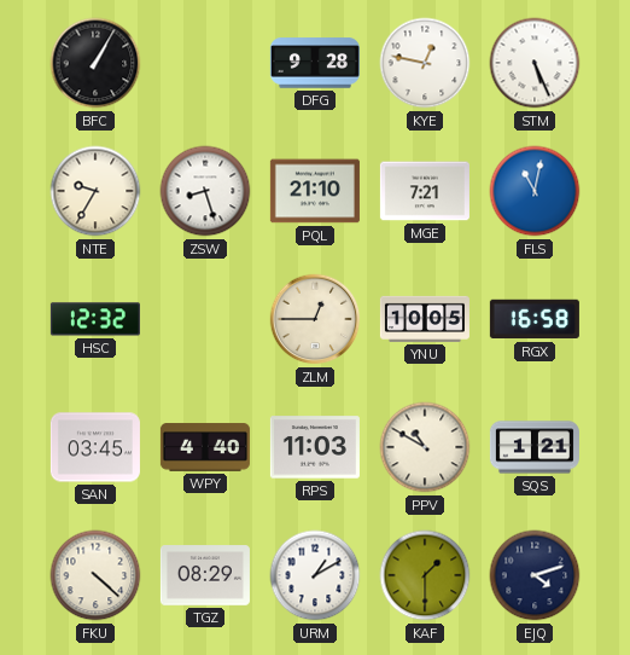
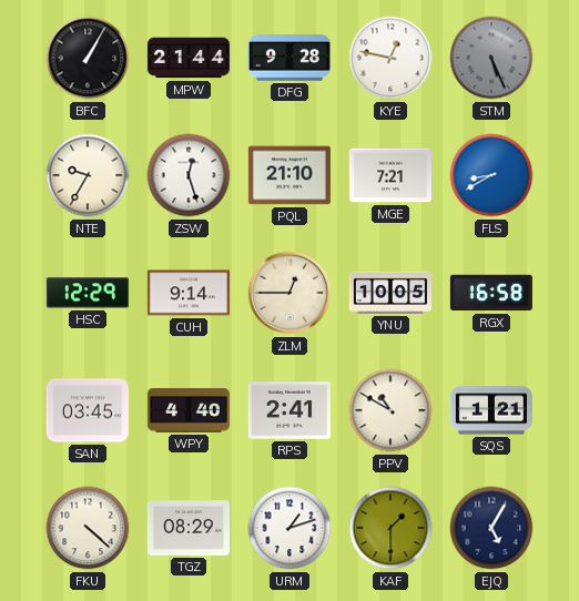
MPW: none -> 21:44
STM dial: white -> grey
ZSW: 8:27 -> 12:27
FLS: 11:02 -> 8:40
HSC: 12:32 -> 12:29
CUH: none -> 9:14
RPS: 11:03 -> 2:41
URM: 1:10 -> 1:12
EJQ: 4:12 -> 5:05
